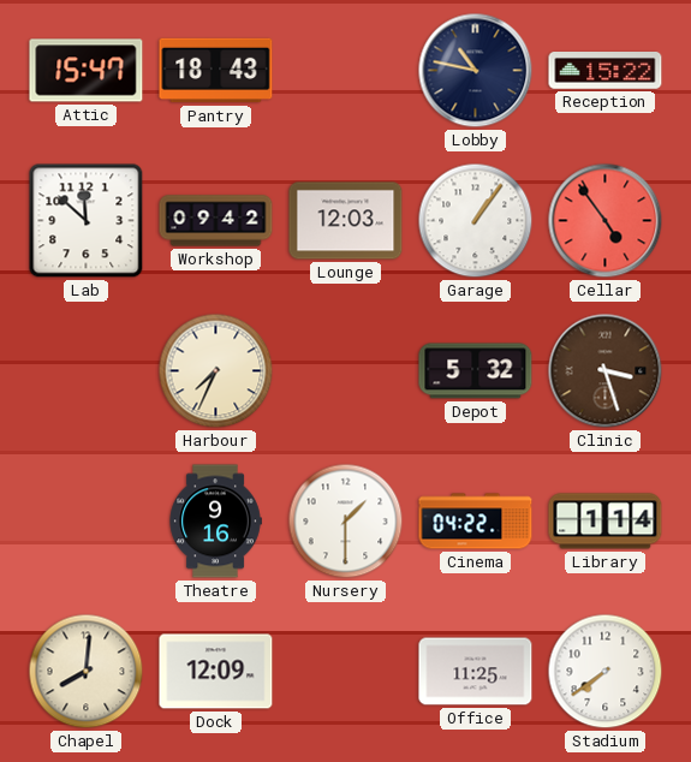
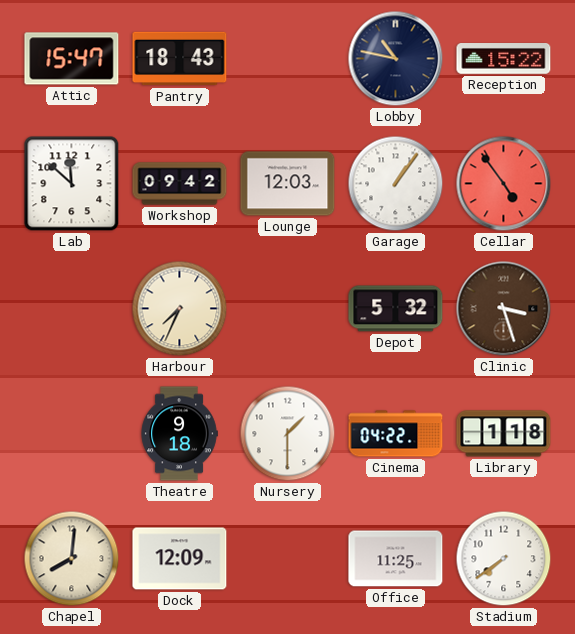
Theatre: 9:16 -> 9:18
Library: 1:14 -> 1:18
